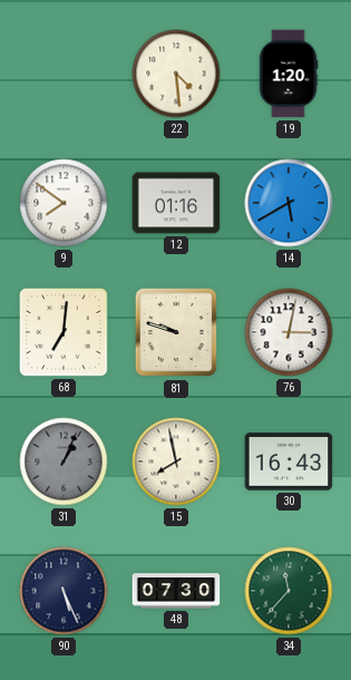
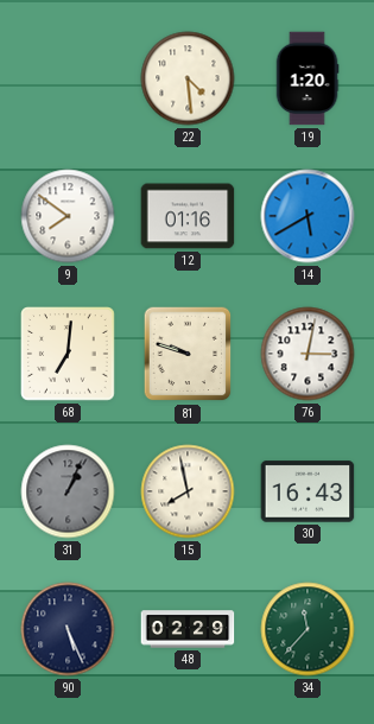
48: 07:30 -> 02:29
